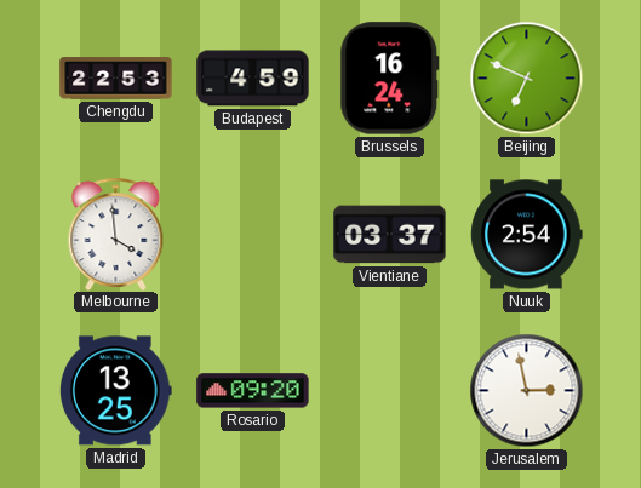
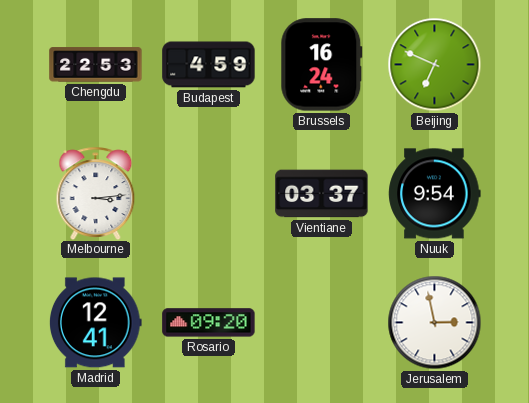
Melbourne: 3:59 -> 3:14
Nuuk: 2:54 -> 9:54
Madrid: 13:25 -> 12:41
